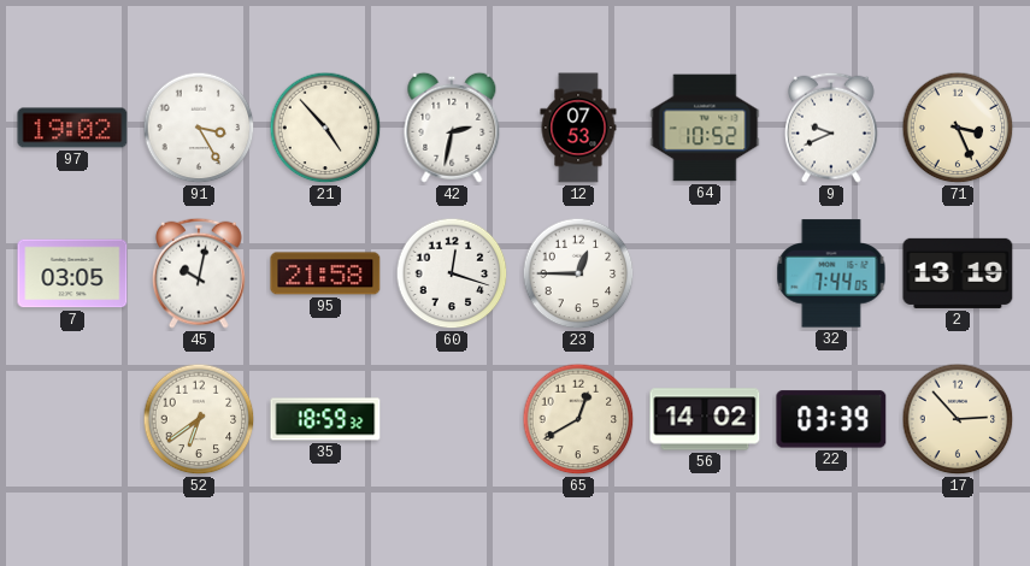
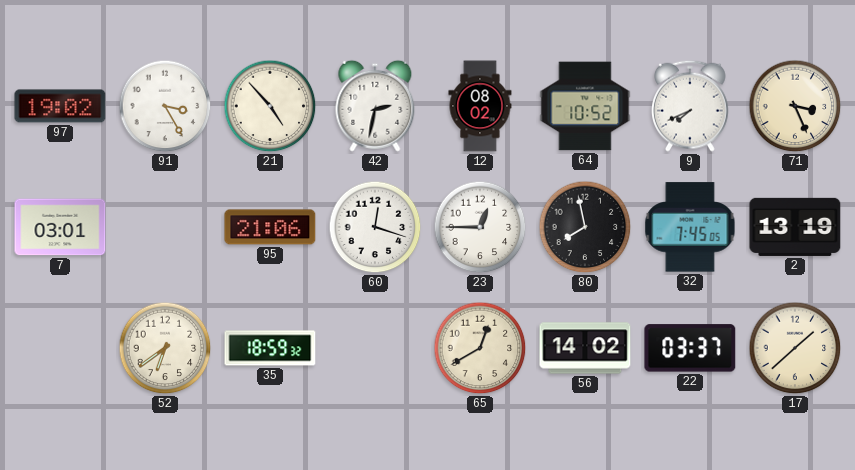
12: 07:53 -> 08:02
9: 9:41 -> 7:41
7: 03:05 -> 03:01
45: 10:02 -> none
95: 21:58 -> 21:06
80: none -> 7:58
32: 7:44 -> 7:45
22: 03:39 -> 03:37
17: 2:53 -> 1:38
